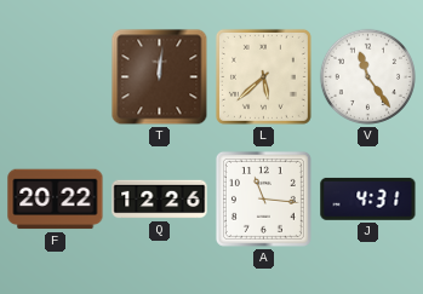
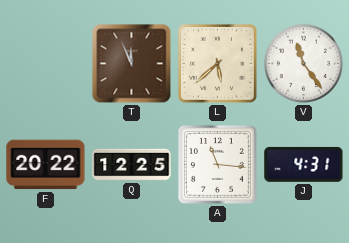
T: 12:01 -> 11:56
Q: 12:26 -> 12:25
